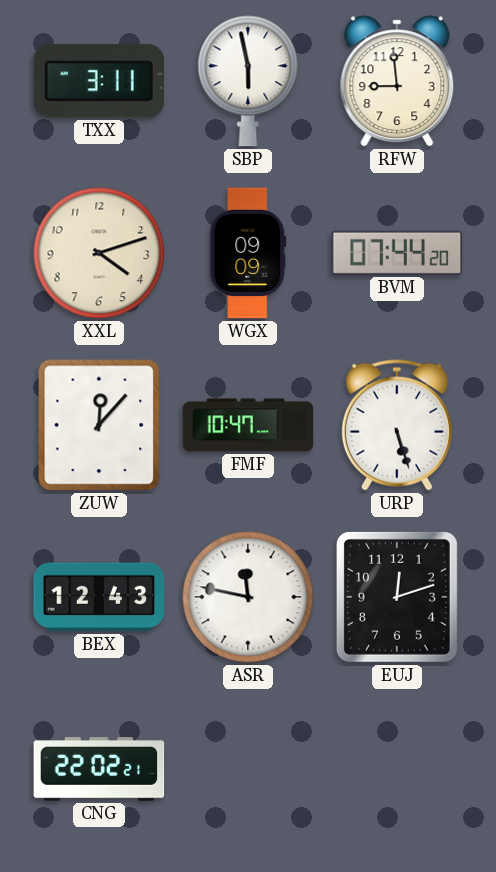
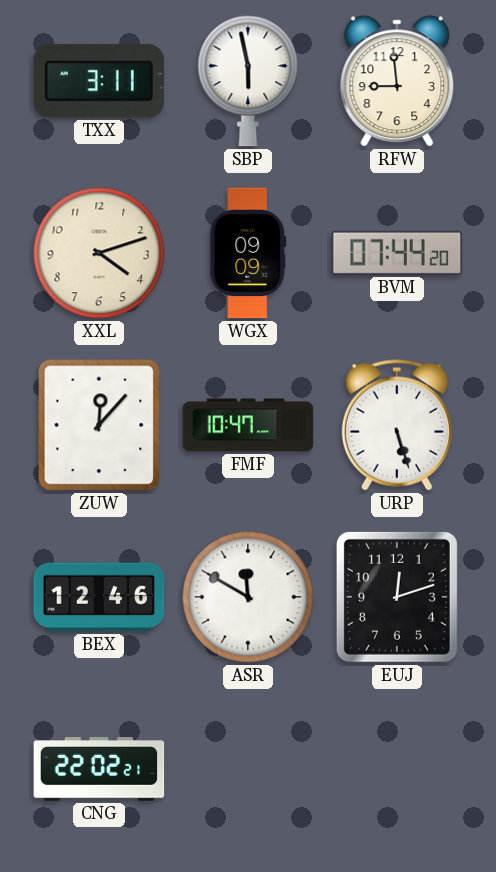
BEX: 12:43 -> 12:46
ASR: 11:47 -> 11:50
